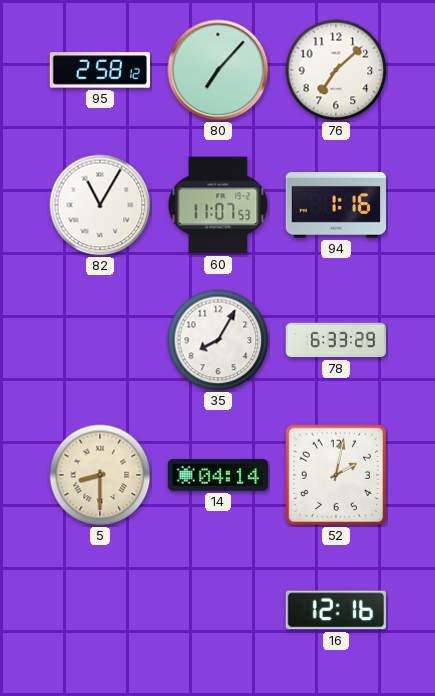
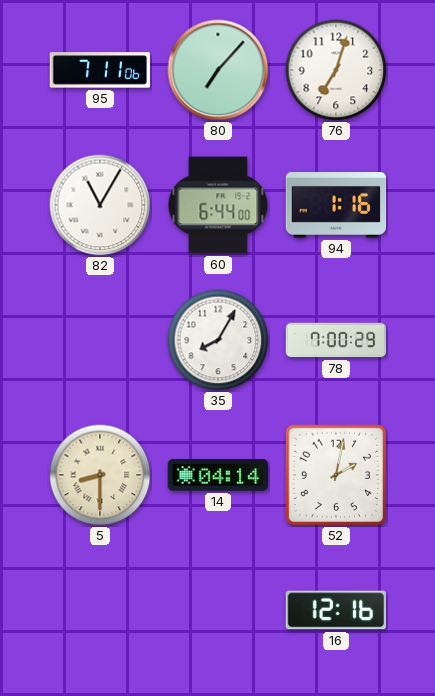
95: 2:58 -> 7:11
76: 7:08 -> 7:03
60: 11:07 -> 6:44
78: 6:33 -> 7:00
